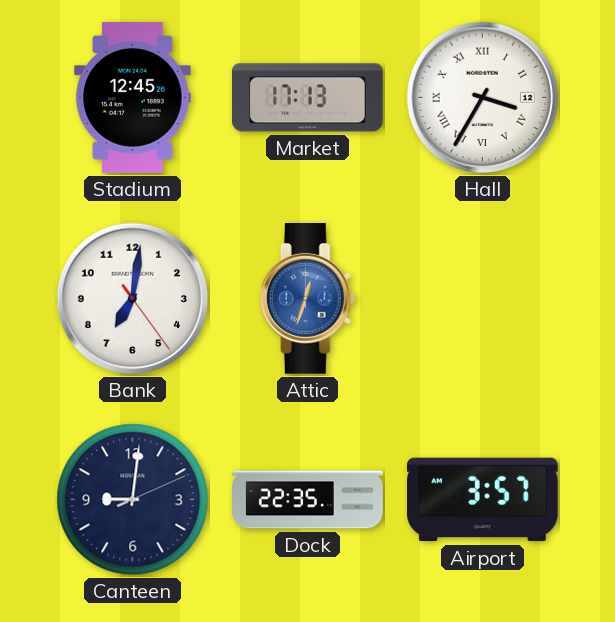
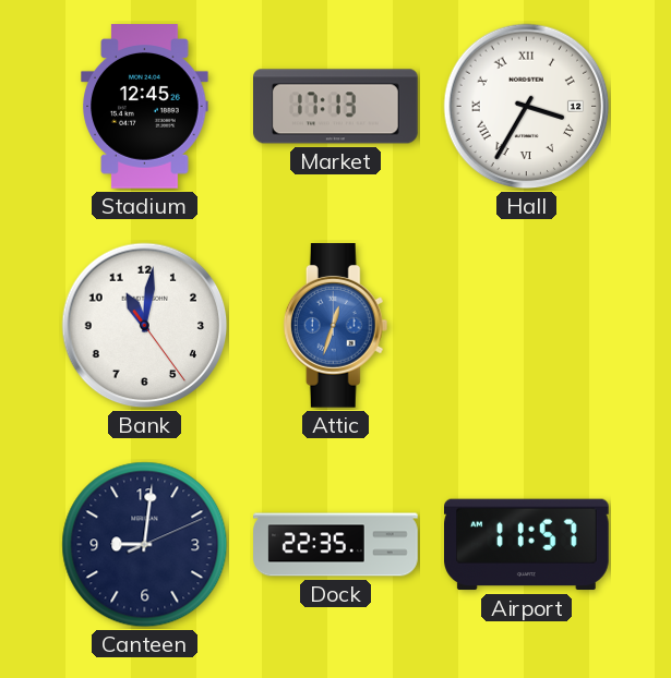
Bank: 7:01 -> 11:01
Airport: 3:57 -> 11:57
